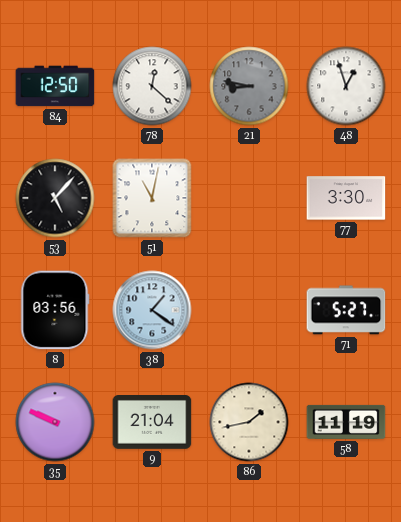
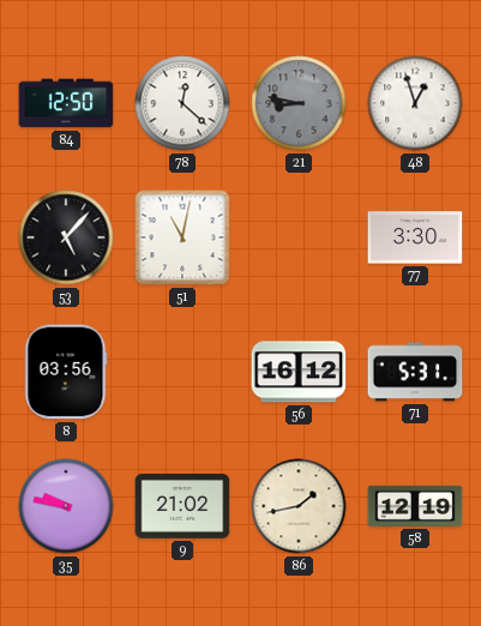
38: 1:21 -> none
56: none -> 16:12
71: 5:27 -> 5:31
35: 9:49 -> 9:47
9: 21:04 -> 21:02
58: 11:19 -> 12:19
